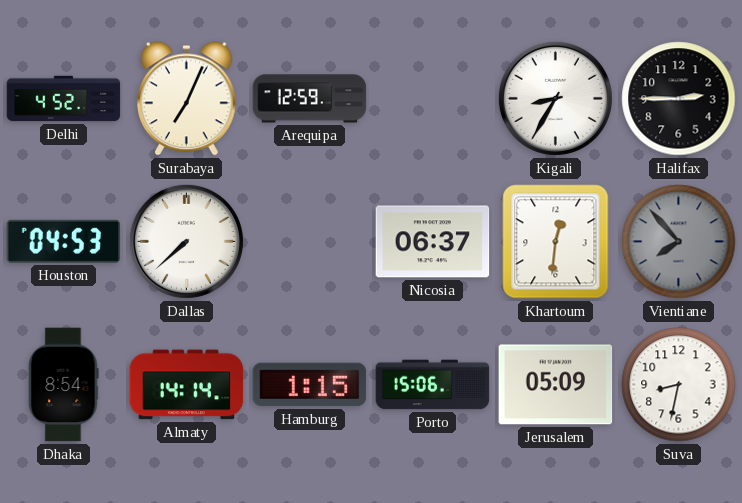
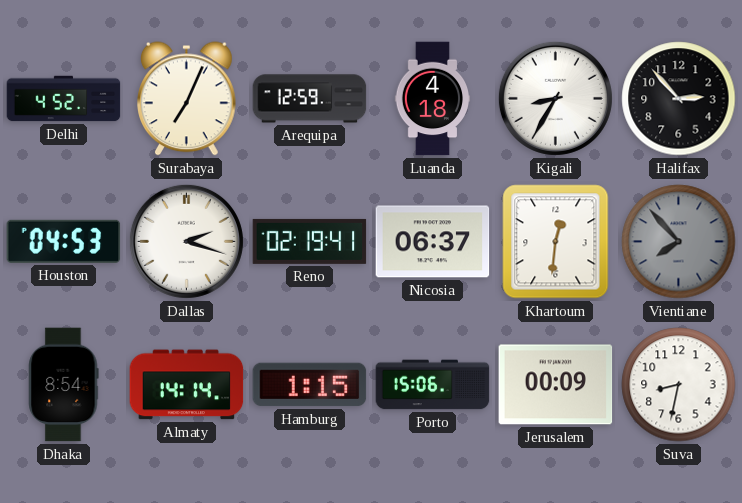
Luanda: none -> 4:18
Halifax: 2:45 -> 2:53
Dallas: 7:38 -> 2:18
Reno: none -> 02:19
Jerusalem: 05:09 -> 00:09
